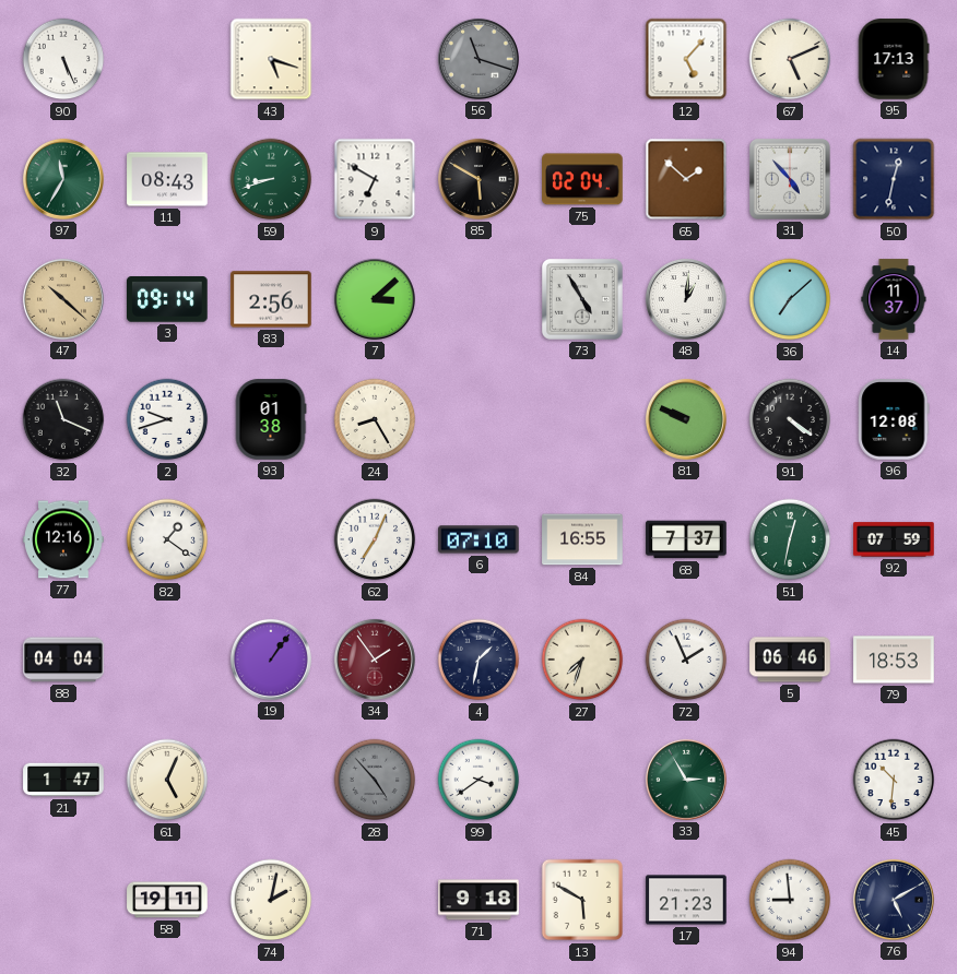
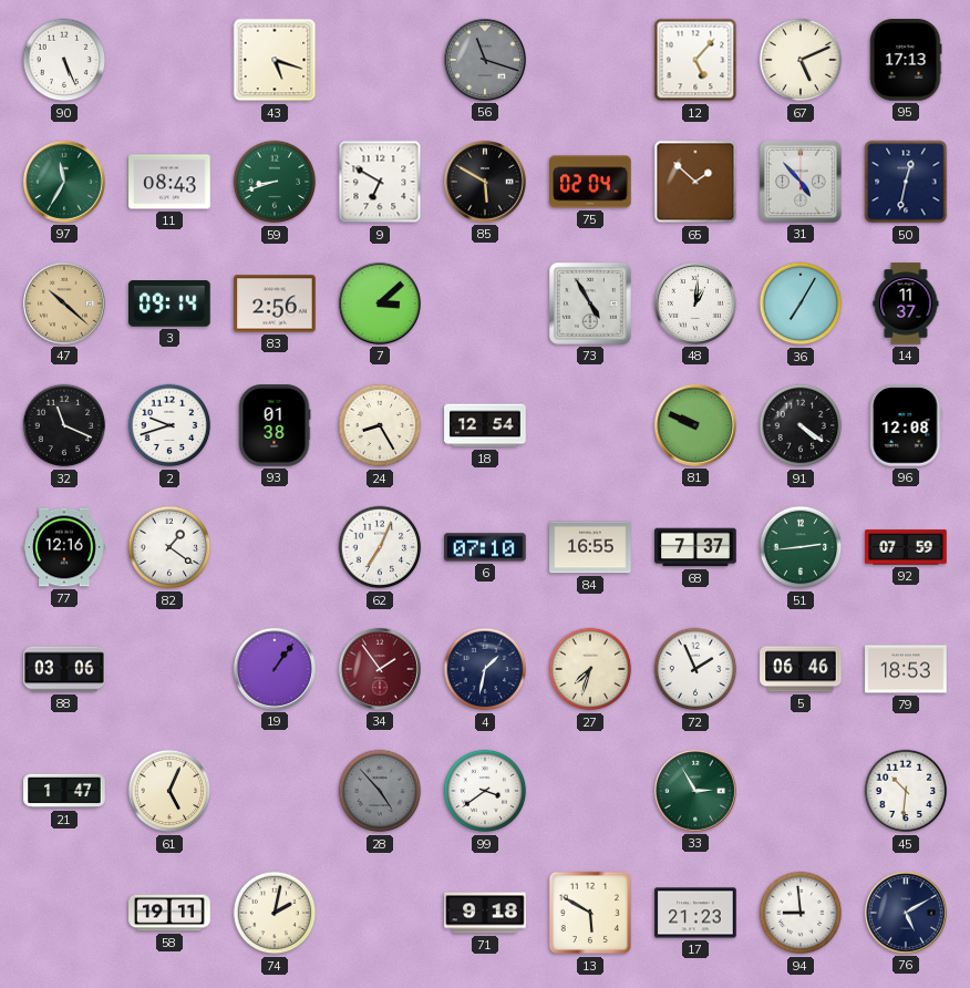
36: 7:08 -> 7:05
18: none -> 12:54
51: 12:32 -> 2:44
88: 04:04 -> 03:06
